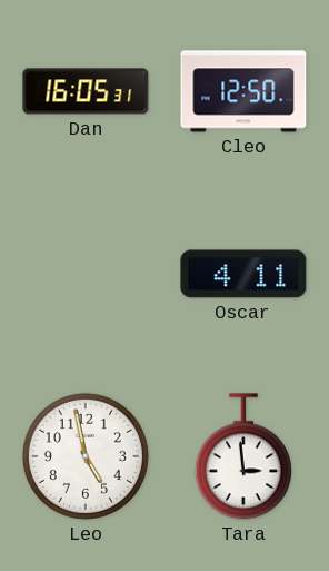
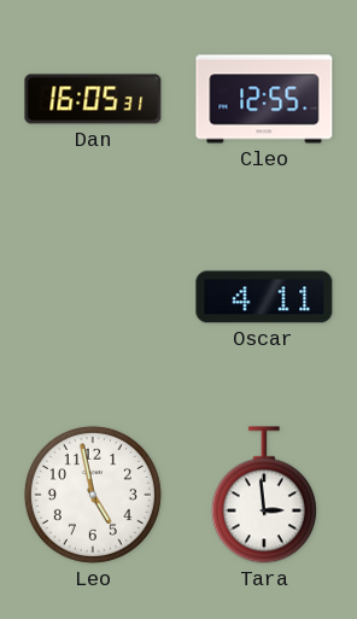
Cleo: 12:50 -> 12:55
